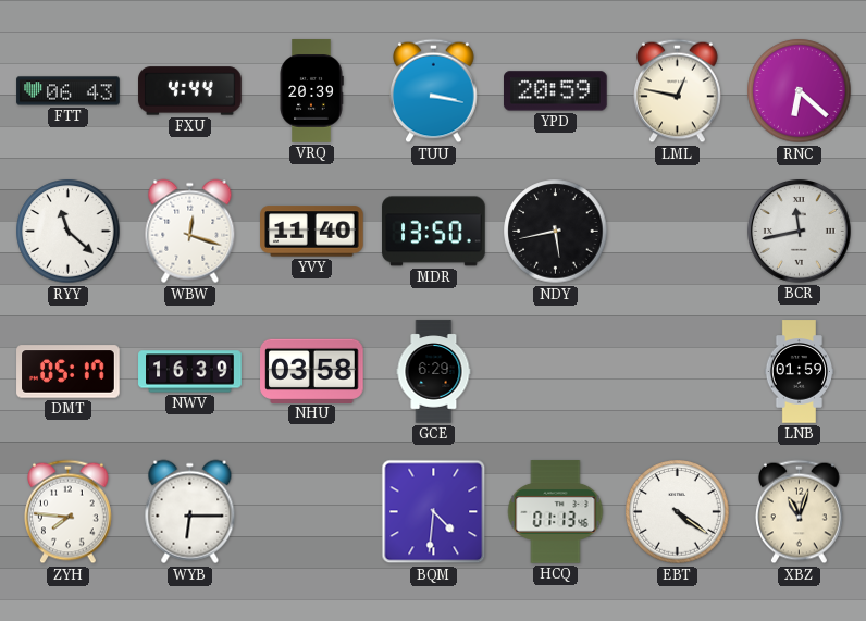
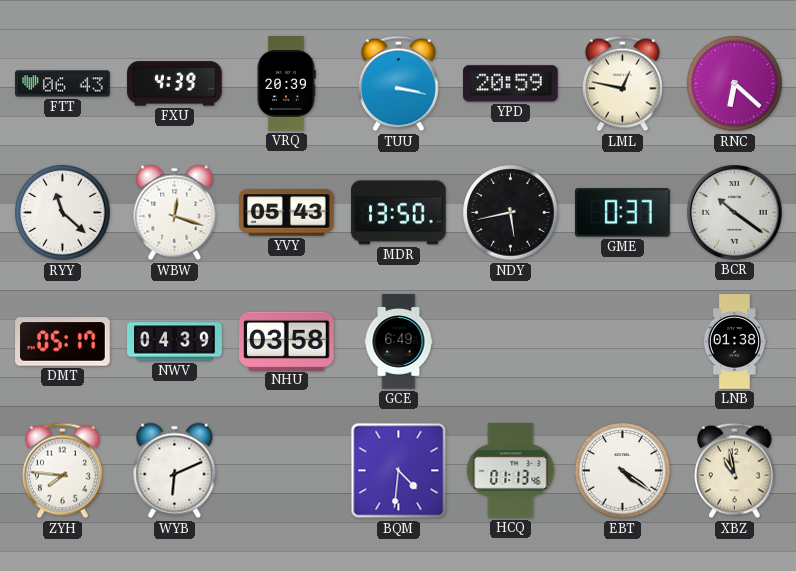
FXU: 4:44 -> 4:39
YVY: 11:40 -> 05:43
GME: none -> 0:37
BCR: 11:43 -> 10:21
NWV: 16:39 -> 04:39
GCE: 6:29 -> 6:49
LNB: 01:59 -> 01:38
WYB: 6:15 -> 6:11
XBZ: 11:03 -> 10:58
